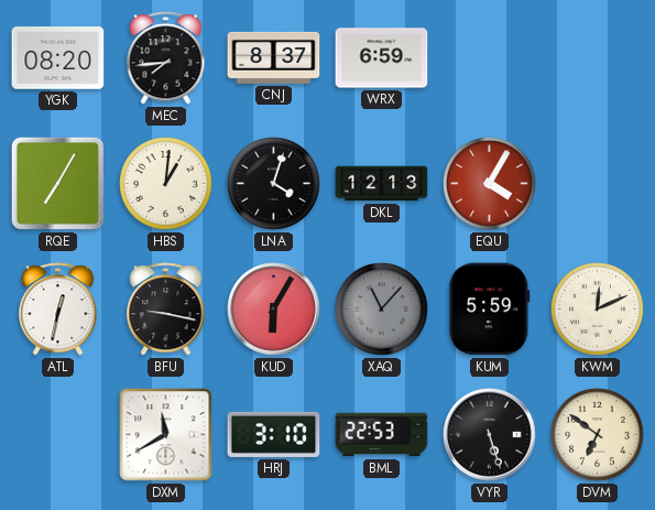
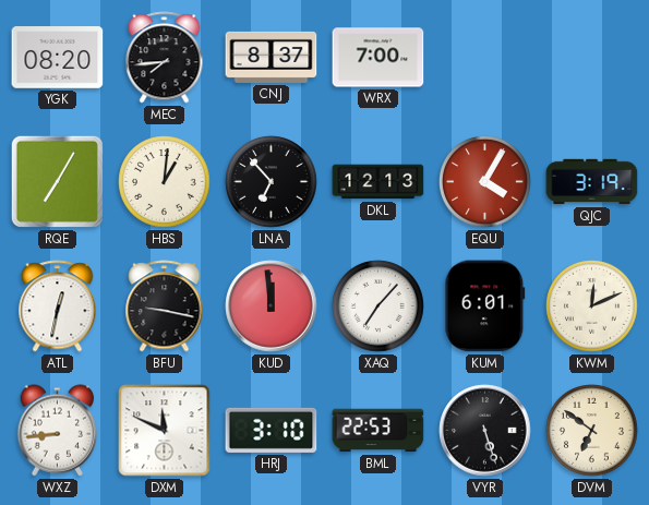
WRX: 6:59 -> 7:00
LNA: 4:03 -> 6:53
QJC: none -> 3:19
KUD: 6:05 -> 11:59
XAQ: 11:07 -> 7:07
XAQ dial: grey -> white
KUM: 5:59 -> 6:01
WXZ: none -> 8:44
DXM: 11:40 -> 11:49
